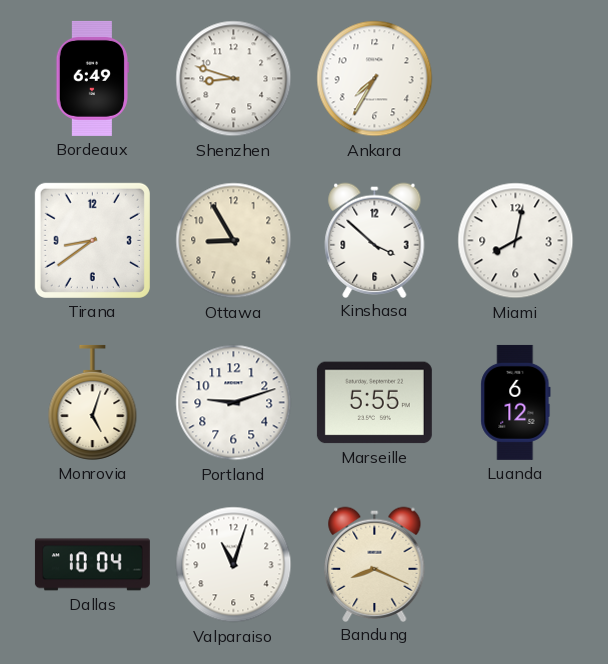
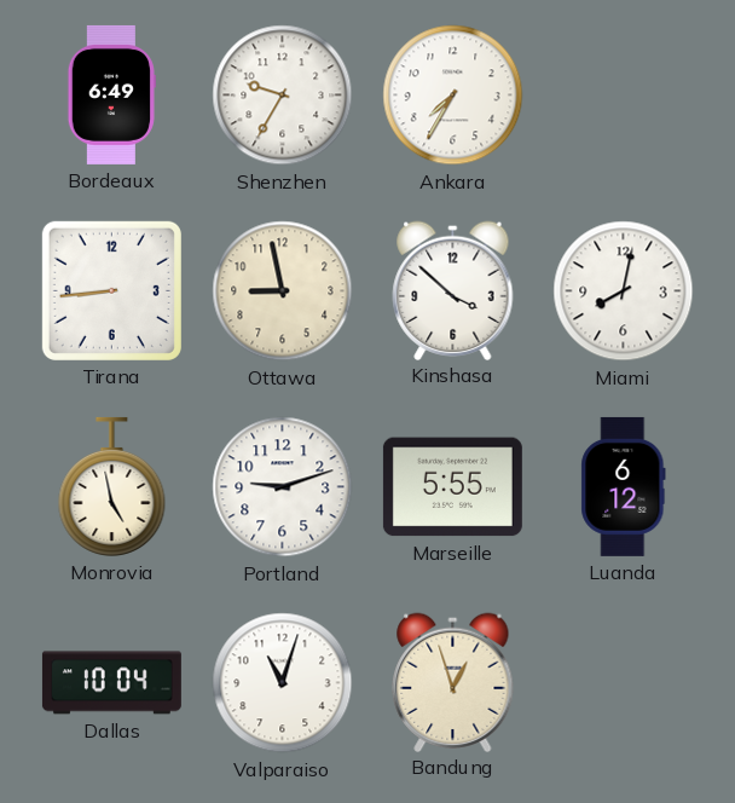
Shenzhen: 8:48 -> 9:35
Tirana: 8:39 -> 8:44
Ottawa: 8:55 -> 8:58
Monrovia: 5:03 -> 4:58
Bandung: 8:19 -> 12:57
